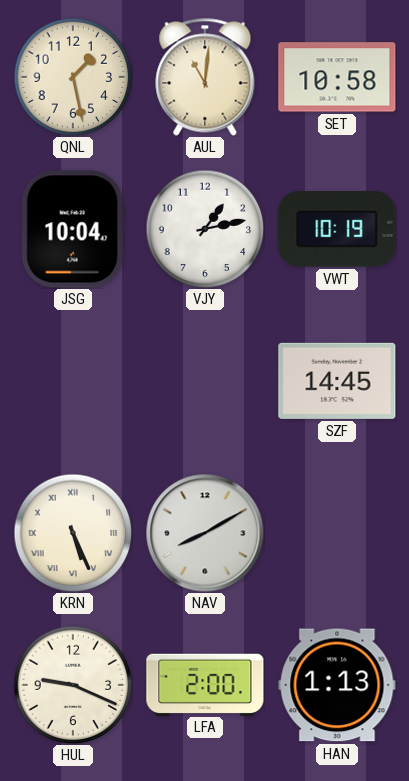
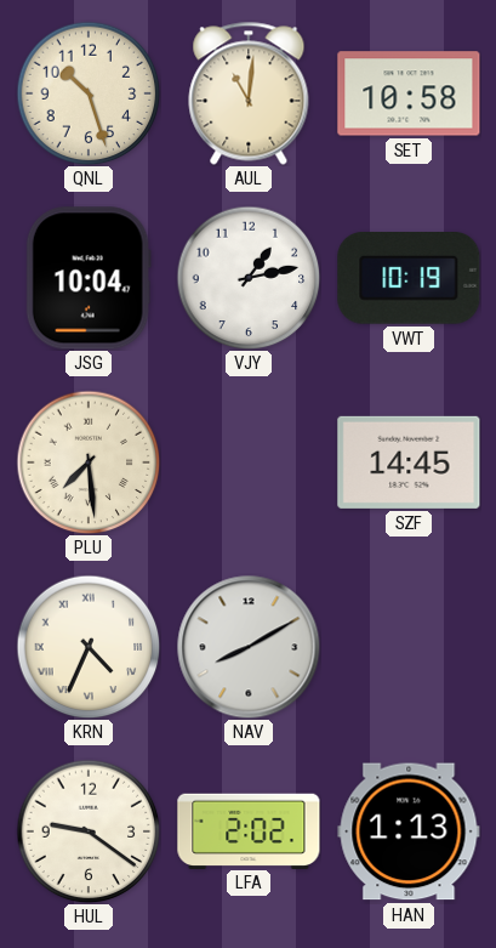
QNL: 1:28 -> 10:27
PLU: none -> 7:29
KRN: 5:26 -> 4:34
HUL: 9:19 -> 9:21
LFA: 2:00 -> 2:02
